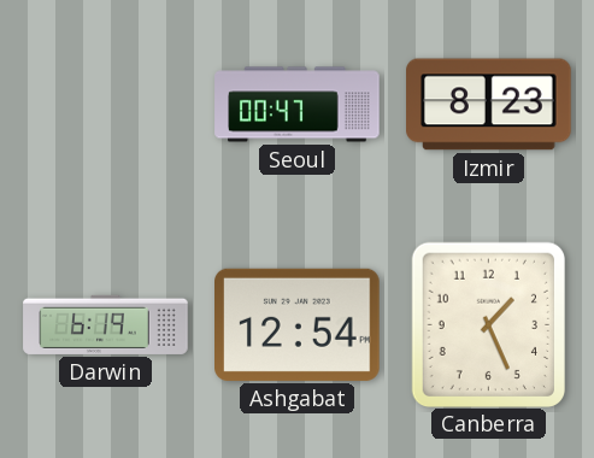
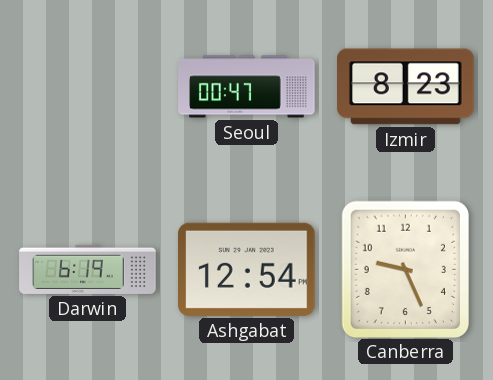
Canberra: 1:26 -> 9:26
